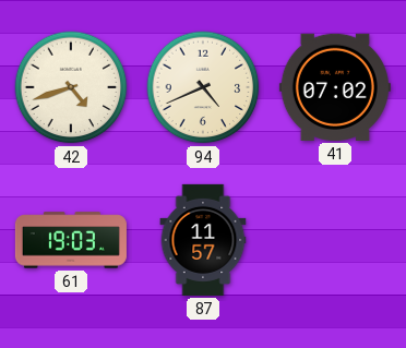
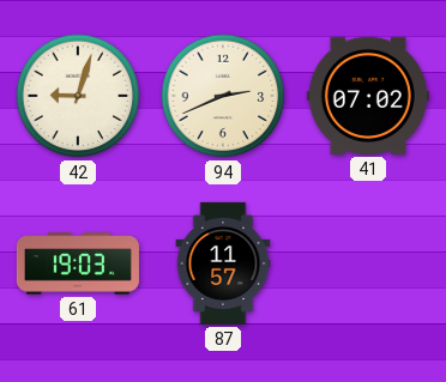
42: 4:42 -> 9:03
94: 4:41 -> 2:41
